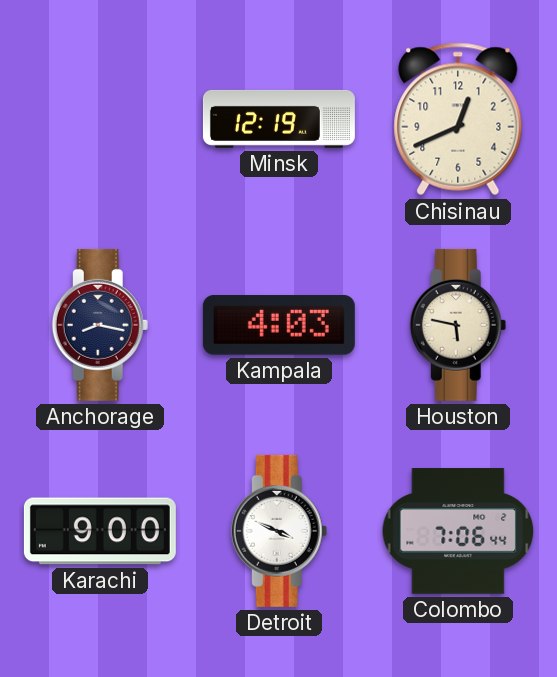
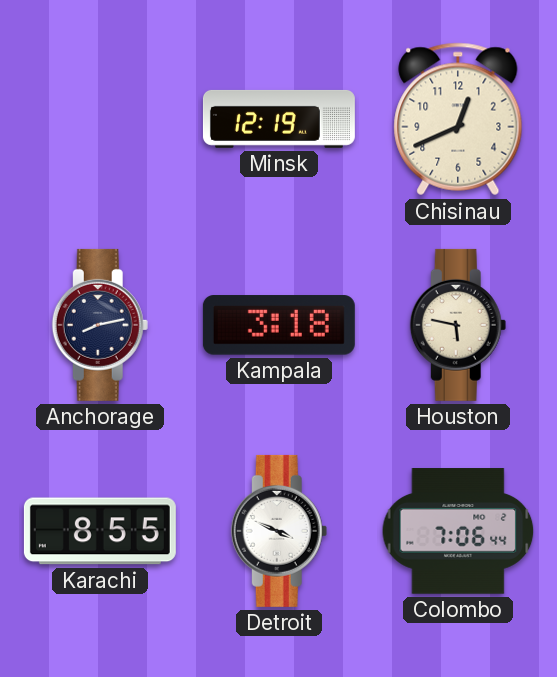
Anchorage: 8:17 -> 8:13
Kampala: 4:03 -> 3:18
Karachi: 9:00 -> 8:55
